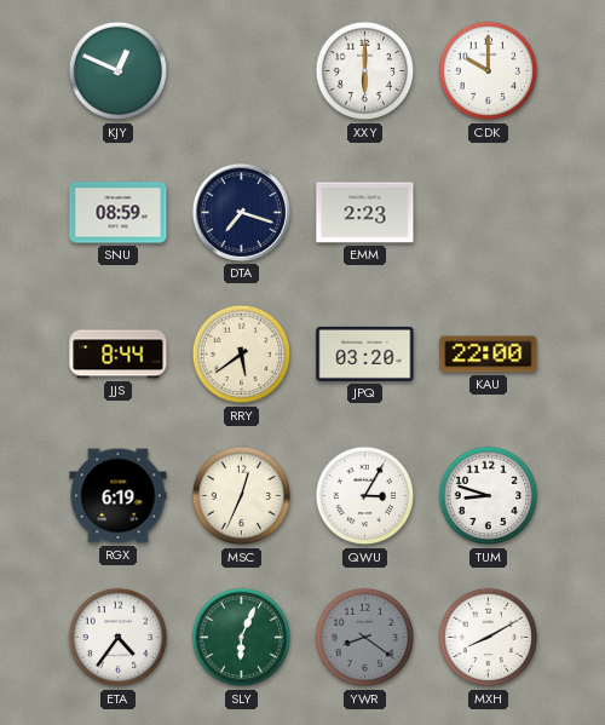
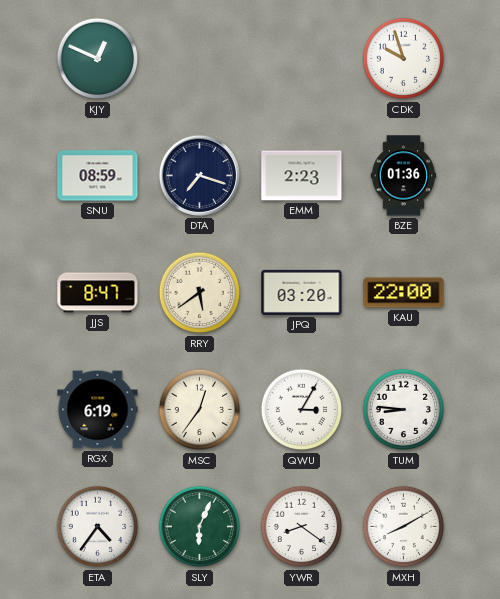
XXY: 6:00 -> none
CDK: 10:00 -> 9:57
BZE: none -> 01:36
JJS: 8:44 -> 8:47
MSC: 12:34 -> 12:36
TUM: 8:48 -> 8:46
YWR dial: grey -> white
